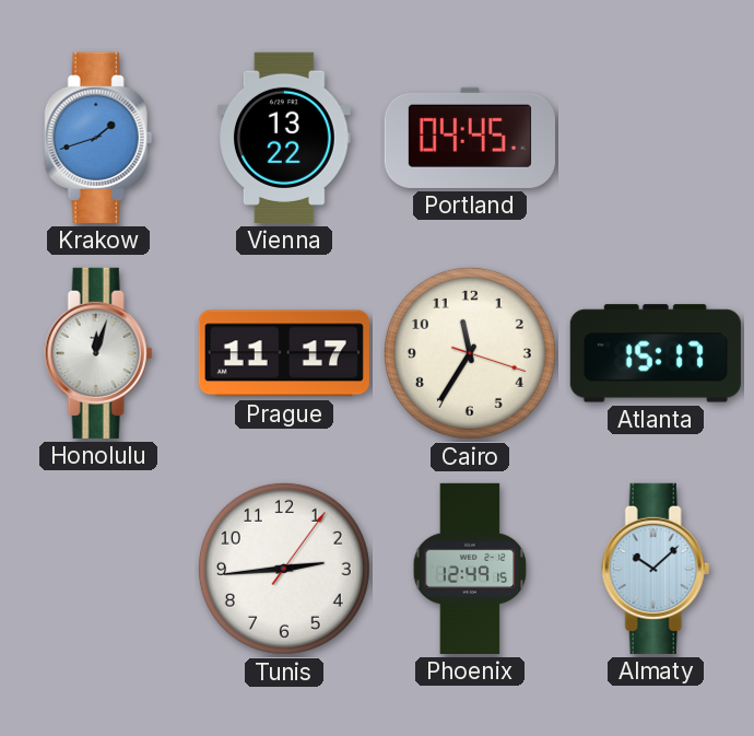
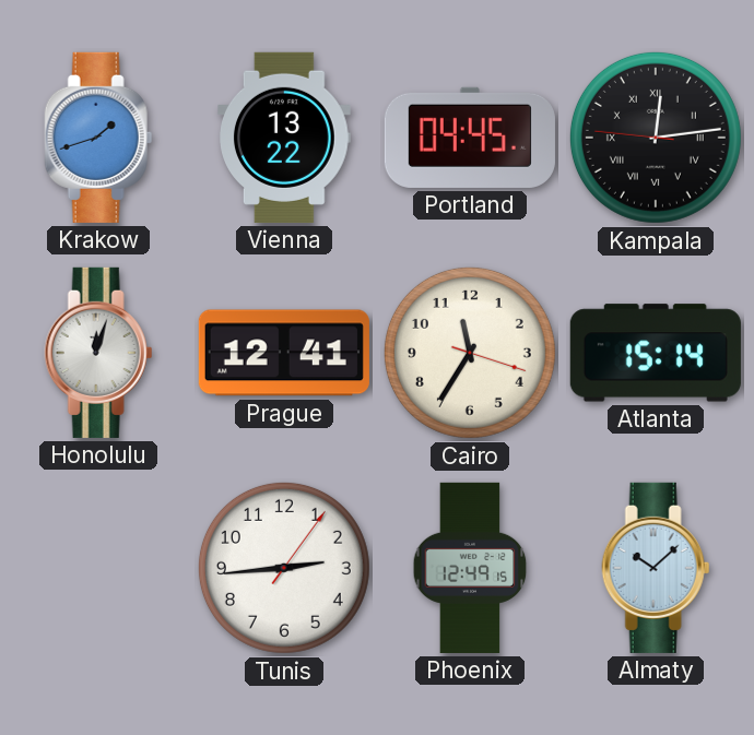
Kampala: none -> 12:13
Prague: 11:17 -> 12:41
Atlanta: 15:17 -> 15:14
